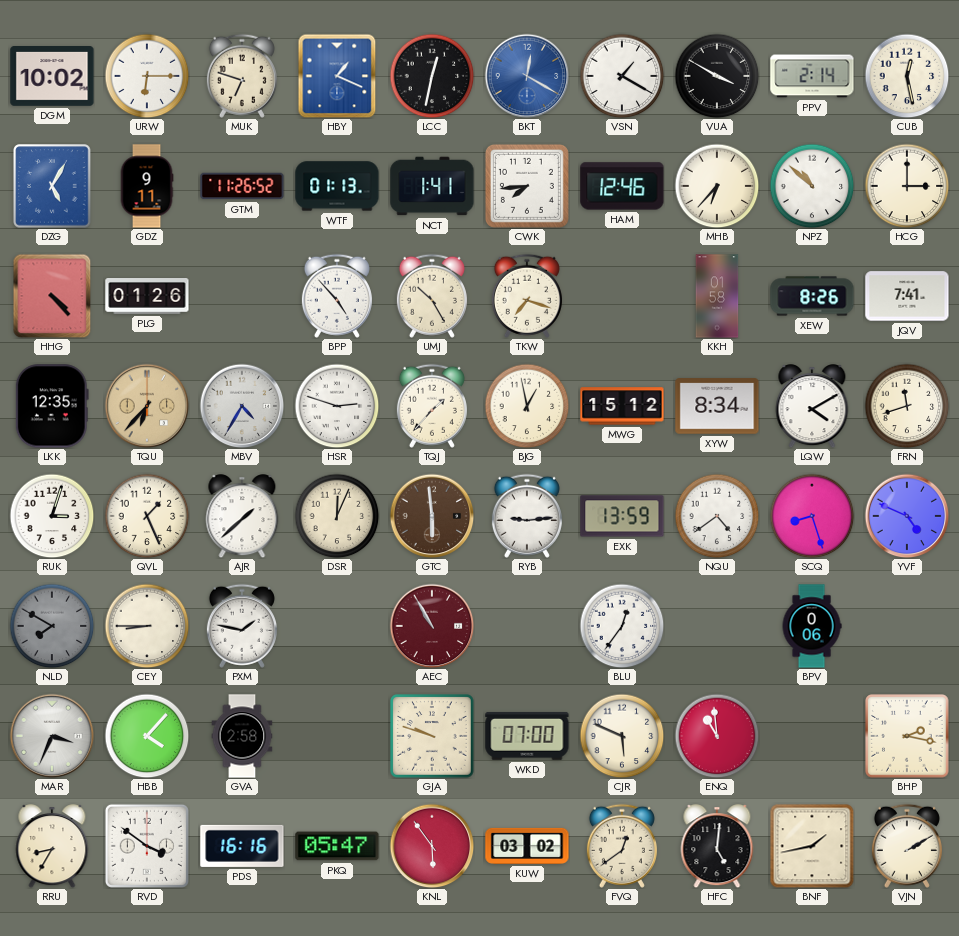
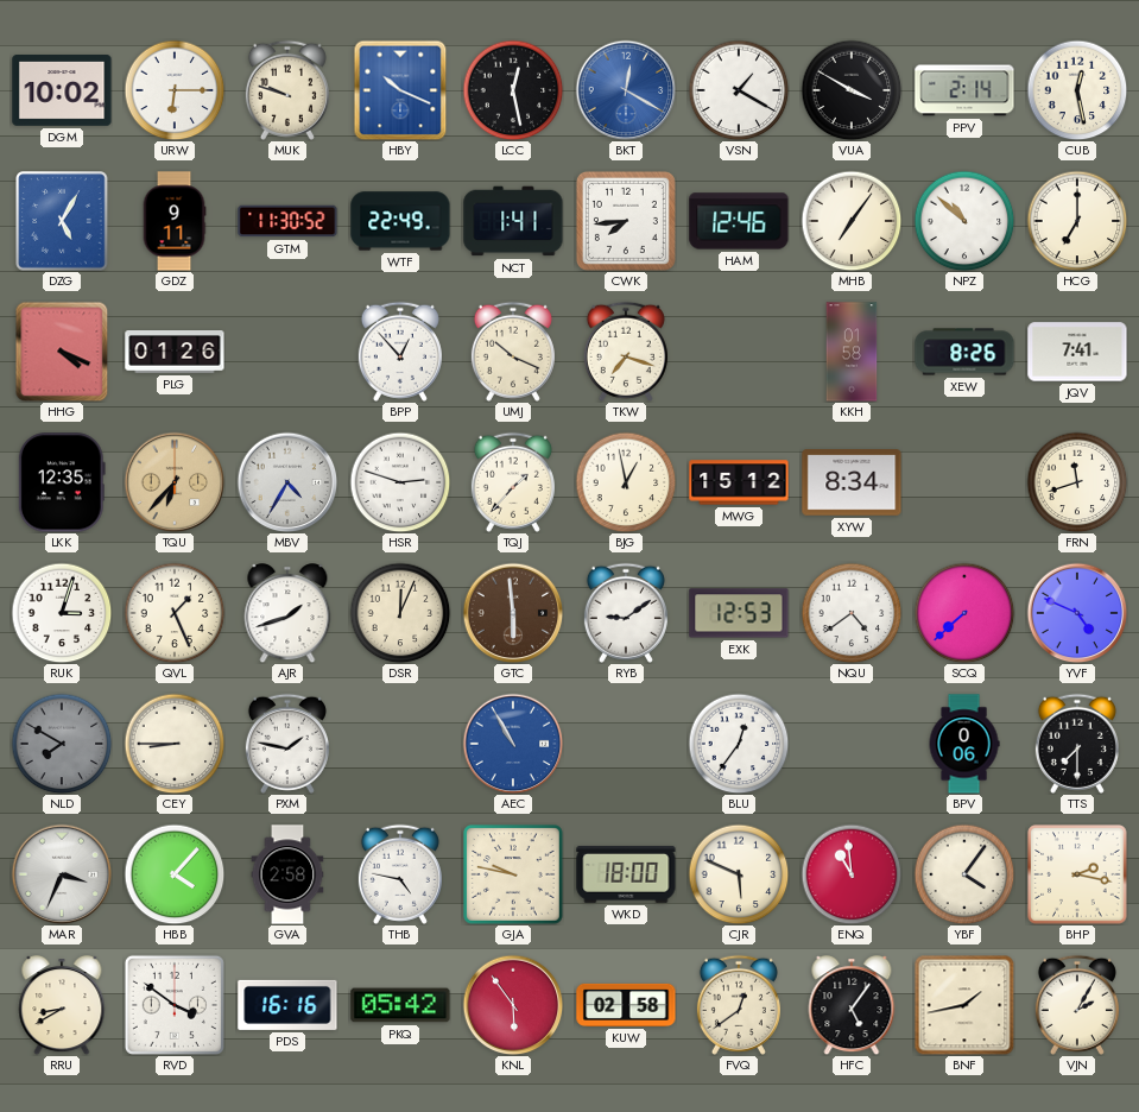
MUK: 6:48 -> 9:48
HBY: 1:19 -> 10:19
LCC: 12:32 -> 12:28
GTM: 11:26 -> 11:30
WTF: 01:13 -> 22:49
MHB: 6:37 -> 7:06
HCG: 3:00 -> 7:00
HHG: 4:23 -> 4:19
BPP: 4:53 -> 12:53
UMJ: 10:25 -> 10:19
LQW: 4:10 -> none
AJR: 1:38 -> 1:42
RYB: 9:14 -> 9:09
EXK: 13:59 -> 12:53
SCQ: 8:27 -> 7:38
AEC dial: burgundy -> blue
TTS: none -> 7:30
THB: none -> 4:47
GJA: 9:48 -> 9:47
WKD: 07:00 -> 18:00
YBF: none -> 4:06
RRU: 8:35 -> 8:40
PKQ: 05:47 -> 05:42
KUW: 03:02 -> 02:58
HFC: 5:01 -> 5:06
VJN: 2:10 -> 2:05
